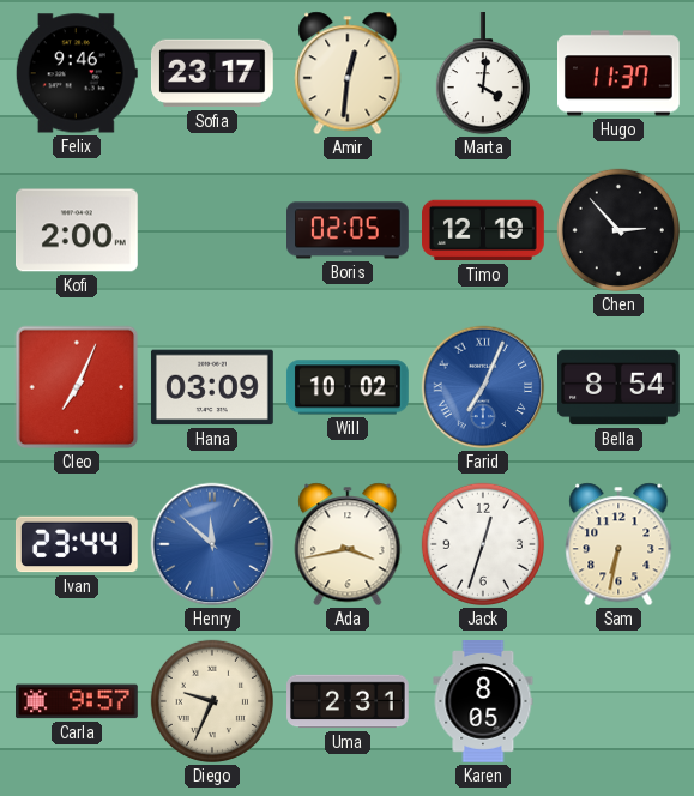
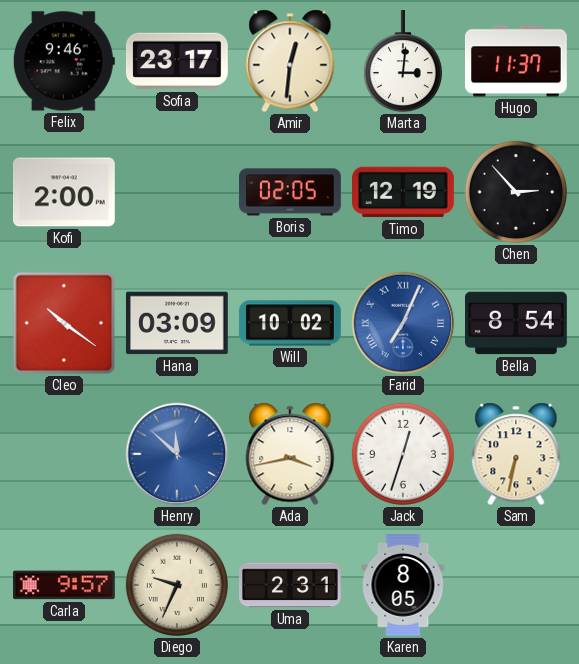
Marta: 4:01 -> 3:01
Cleo: 7:04 -> 10:21
Ivan: 23:44 -> none
